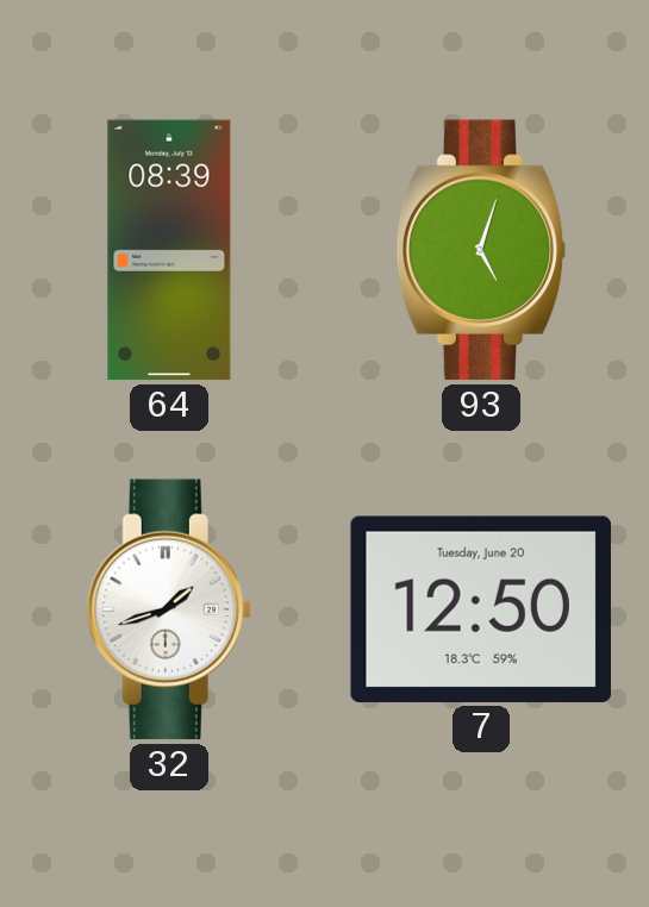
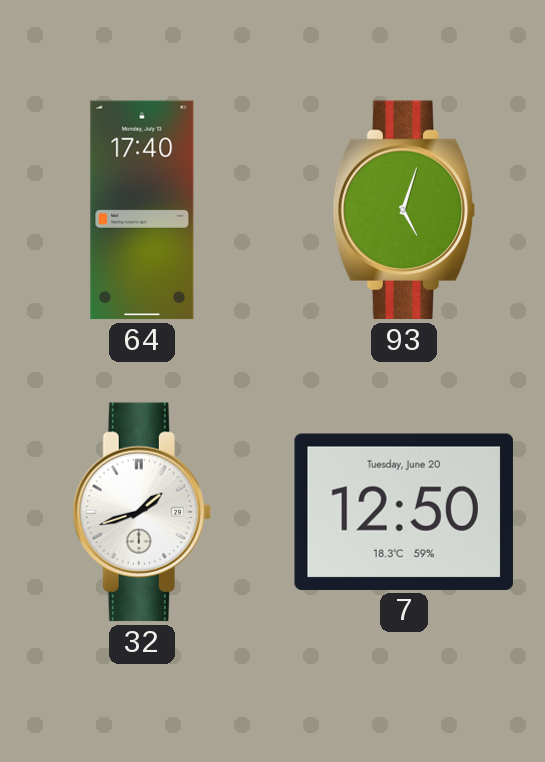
64: 08:39 -> 17:40
